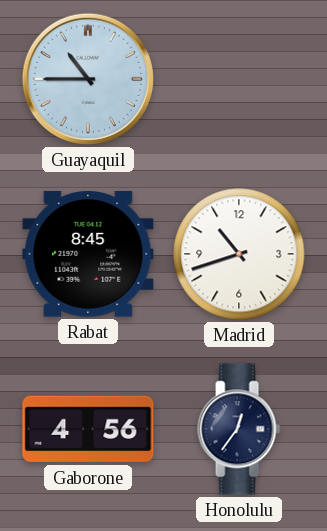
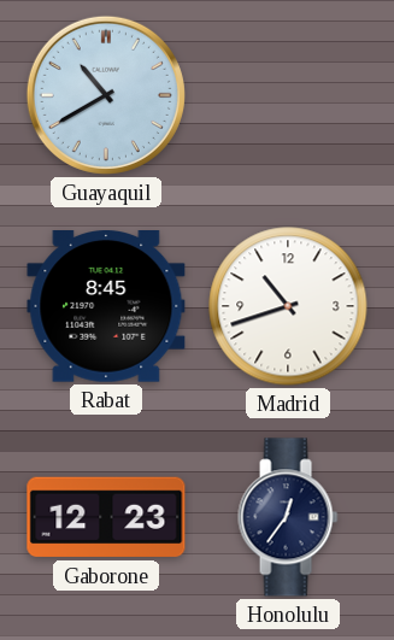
Guayaquil: 10:45 -> 10:40
Gaborone: 4:56 -> 12:23
